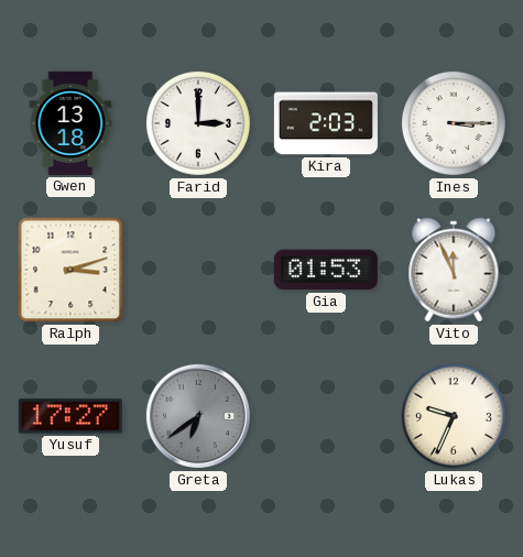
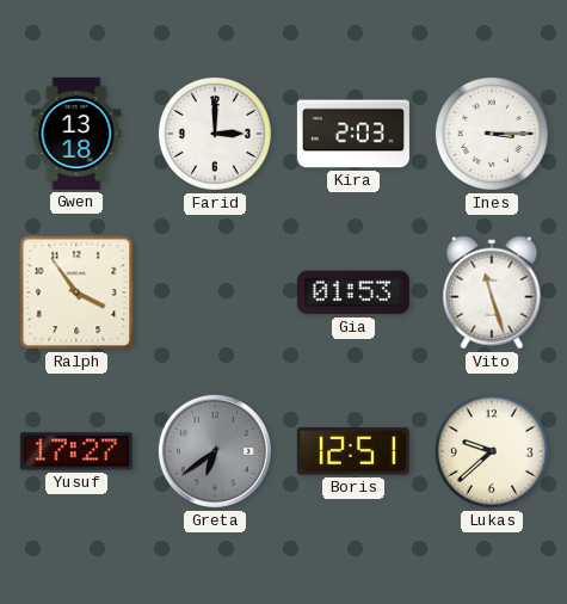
Ralph: 3:12 -> 3:54
Vito: 11:56 -> 11:27
Boris: none -> 12:51
Lukas: 9:34 -> 9:38
